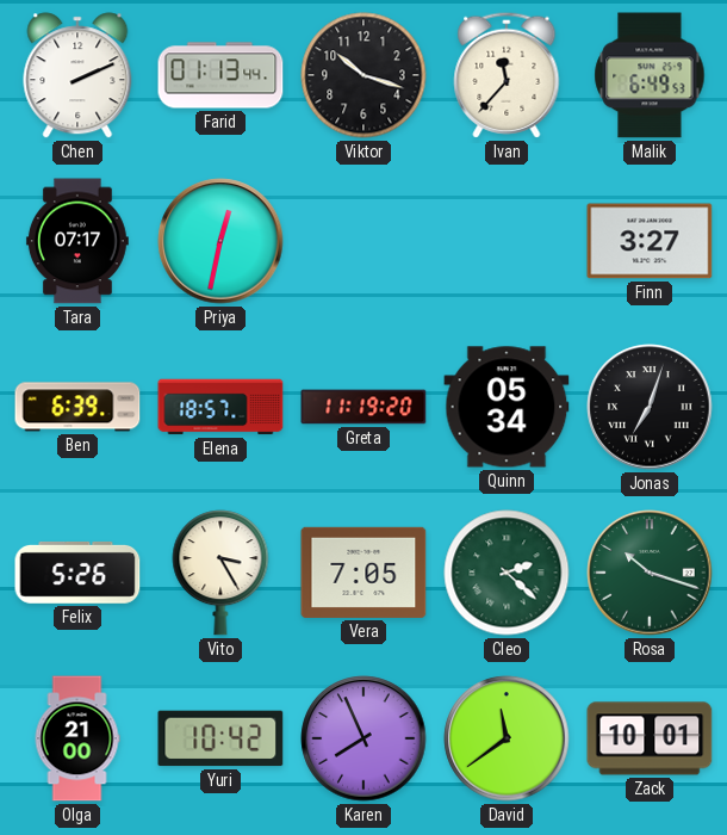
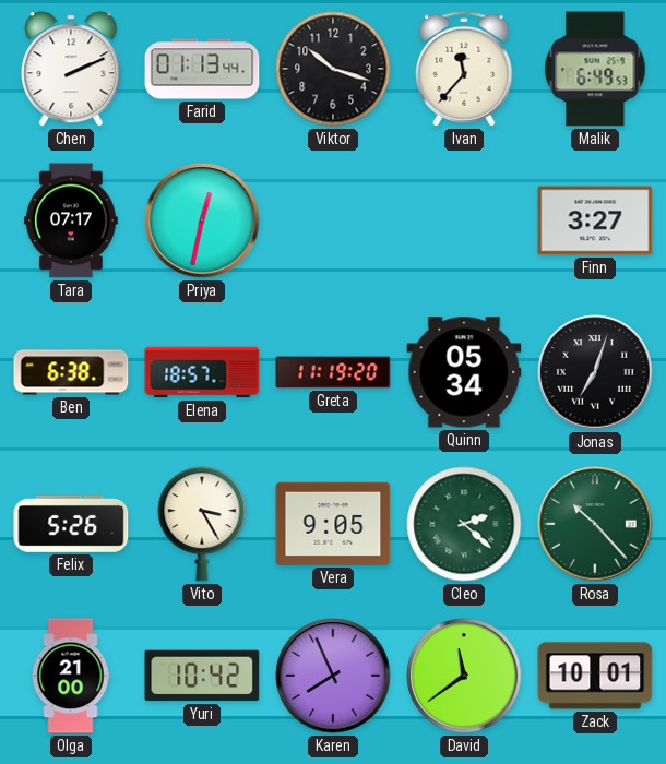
Ben: 6:39 -> 6:38
Vera: 7:05 -> 9:05
Rosa: 10:18 -> 10:23
